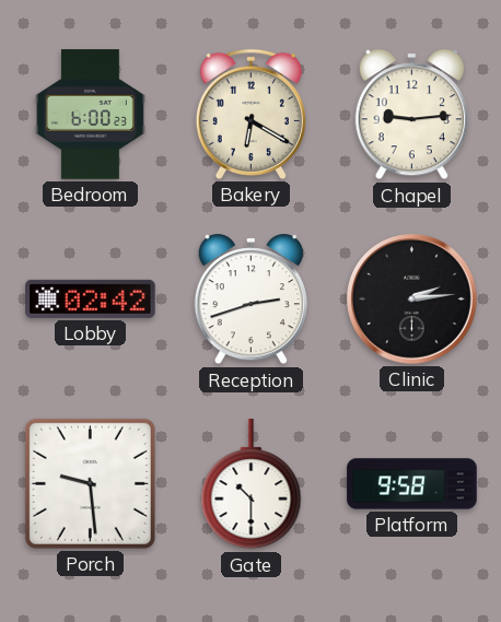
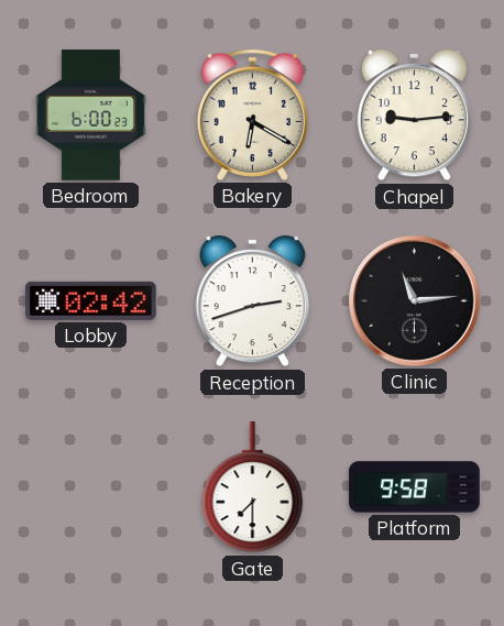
Clinic: 2:14 -> 11:14
Porch: 9:29 -> none
Gate: 10:30 -> 7:30
